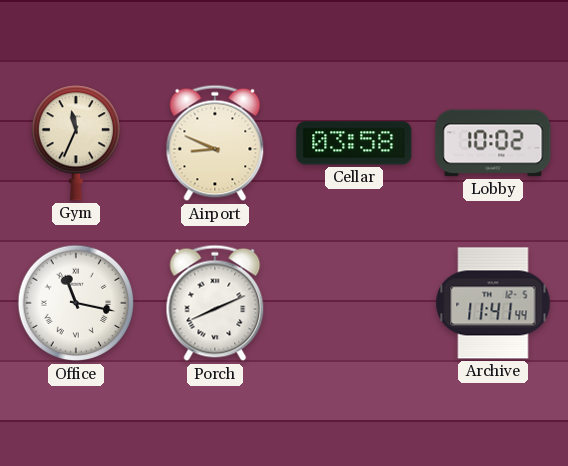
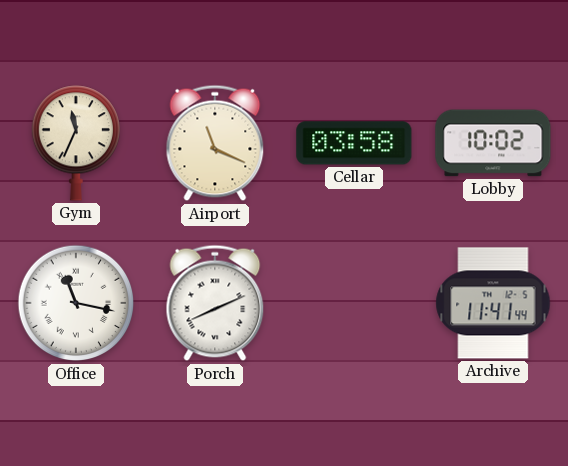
Airport: 8:49 -> 11:19
